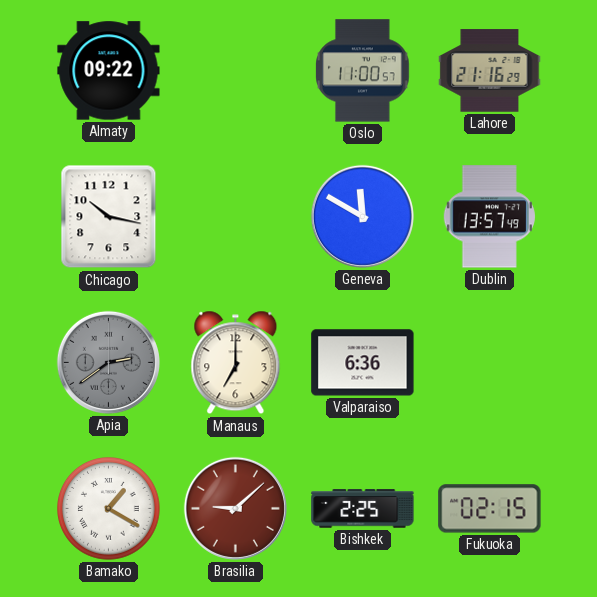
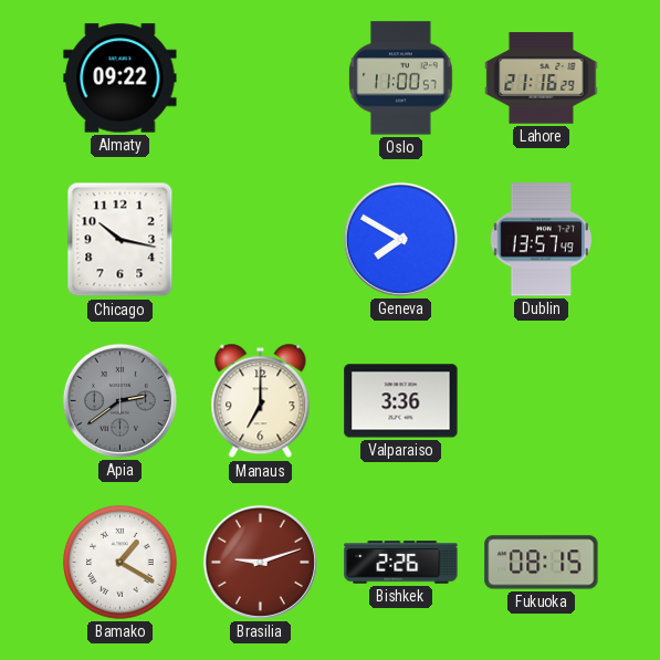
Geneva: 11:50 -> 7:50
Valparaiso: 6:36 -> 3:36
Brasilia: 9:08 -> 9:12
Bishkek: 2:25 -> 2:26
Fukuoka: 02:15 -> 08:15
